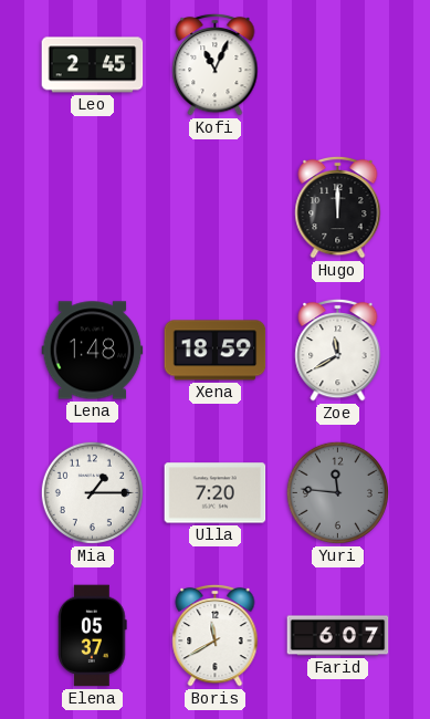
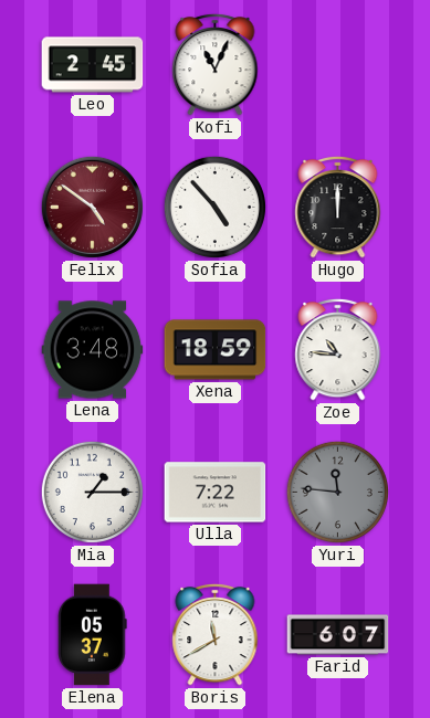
Felix: none -> 4:51
Sofia: none -> 4:53
Lena: 1:48 -> 3:48
Zoe: 11:40 -> 10:46
Ulla: 7:20 -> 7:22
